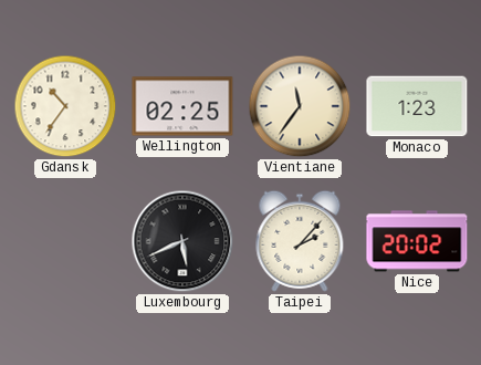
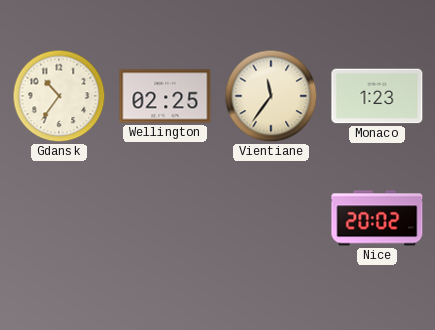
Luxembourg: 5:41 -> none
Taipei: 2:07 -> none
